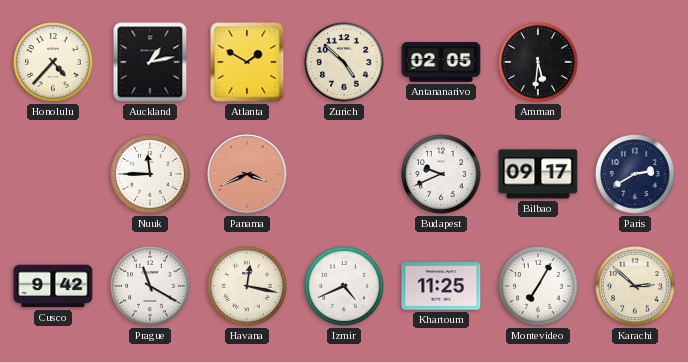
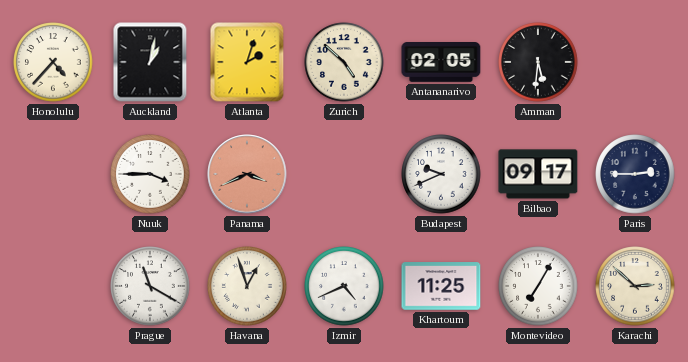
Auckland: 1:13 -> 1:02
Atlanta: 1:50 -> 2:03
Nuuk: 11:45 -> 3:45
Paris: 2:40 -> 2:45
Cusco: 9:42 -> none
Havana: 12:17 -> 12:57
